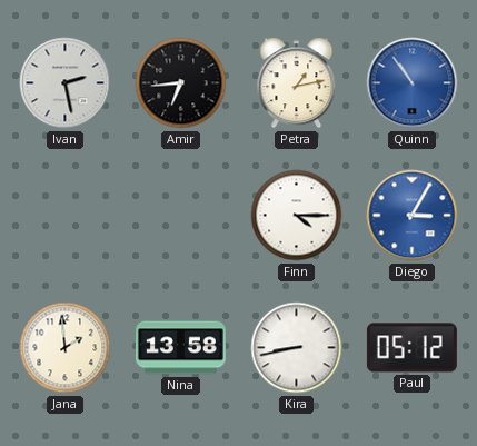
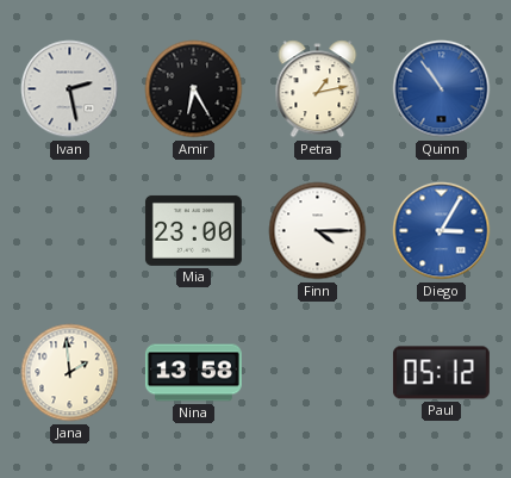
Amir: 6:44 -> 6:25
Mia: none -> 23:00
Kira: 8:43 -> none
